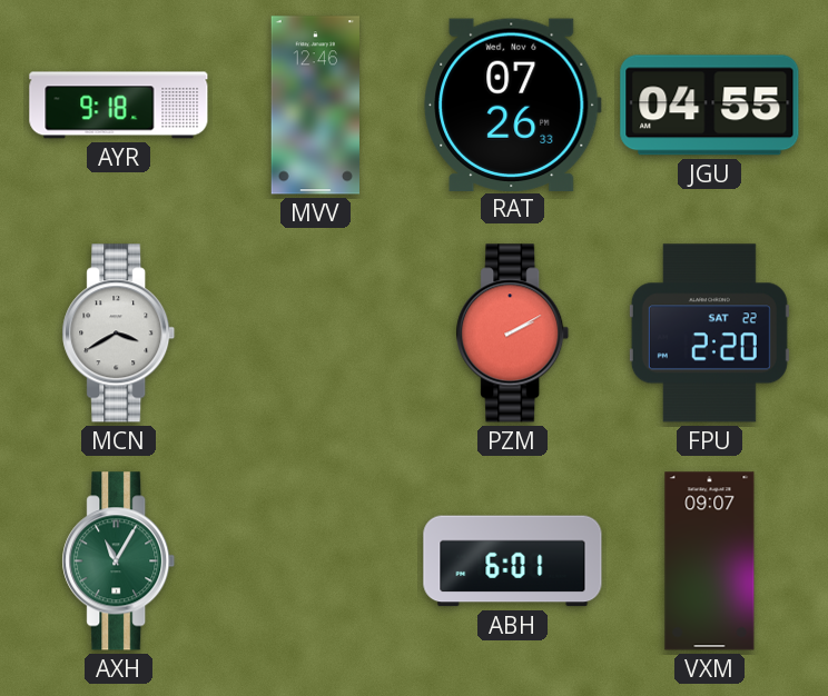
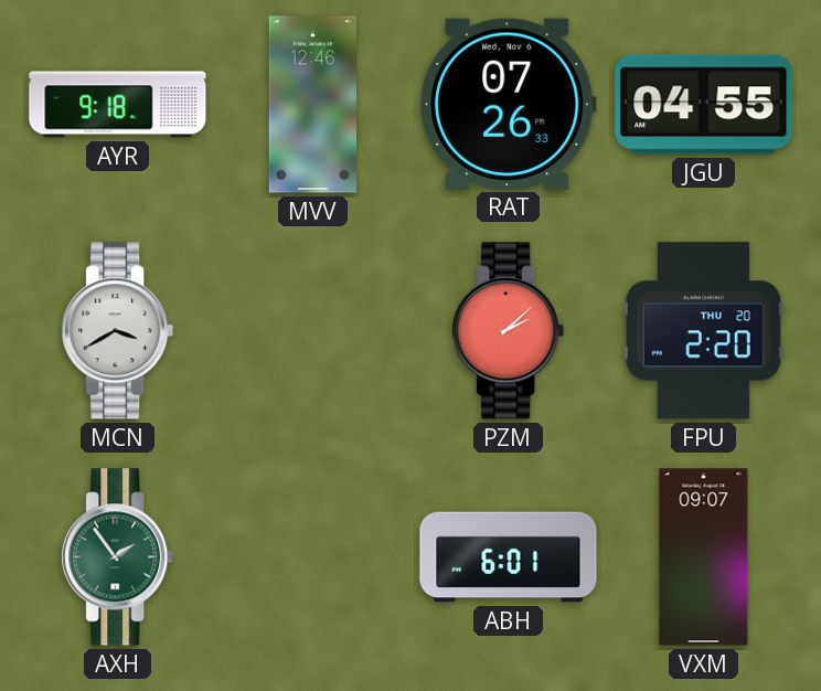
PZM: 2:10 -> 2:08
FPU date: SAT 22 -> THU 20
AXH: 11:05 -> 1:54
